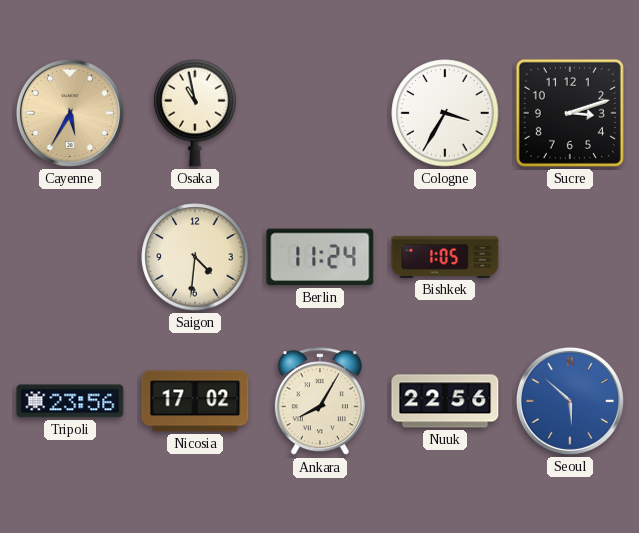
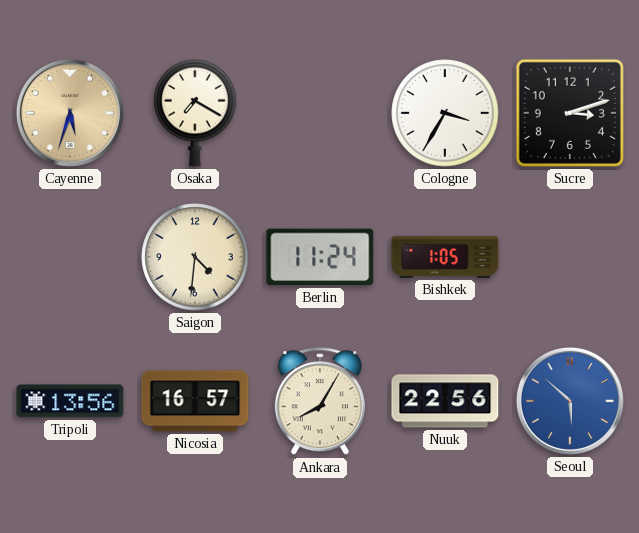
Cayenne: 5:35 -> 5:33
Osaka: 10:58 -> 7:20
Tripoli: 23:56 -> 13:56
Nicosia: 17:02 -> 16:57
